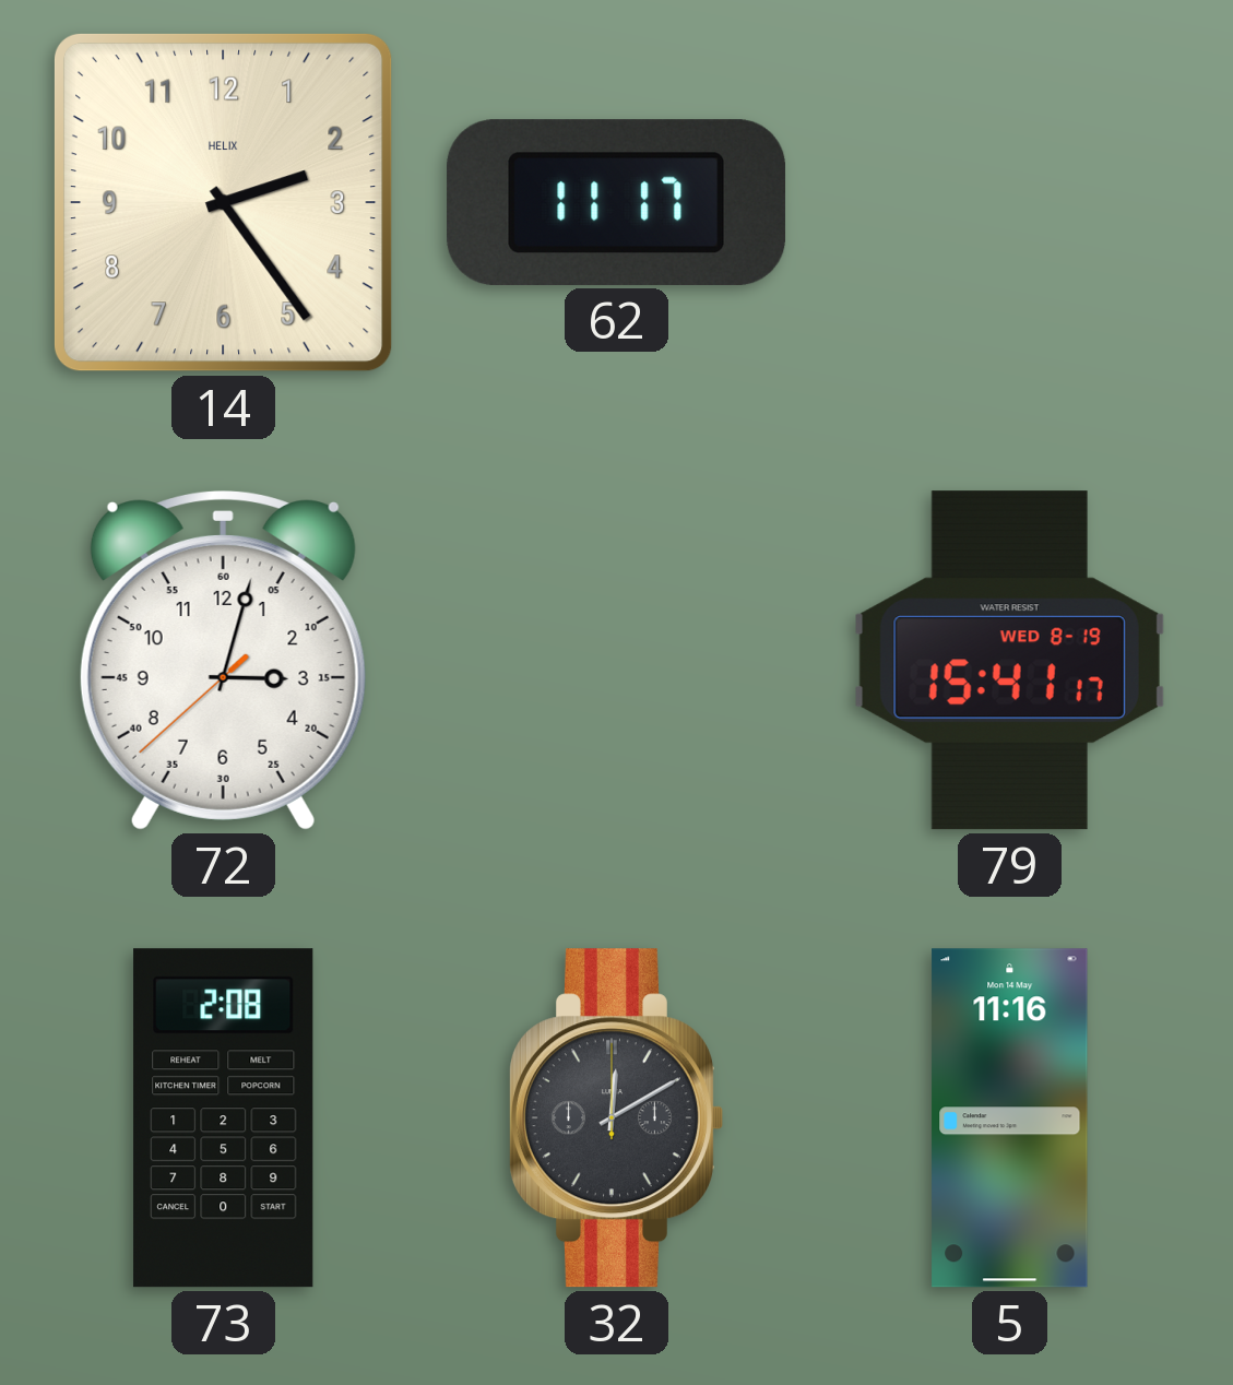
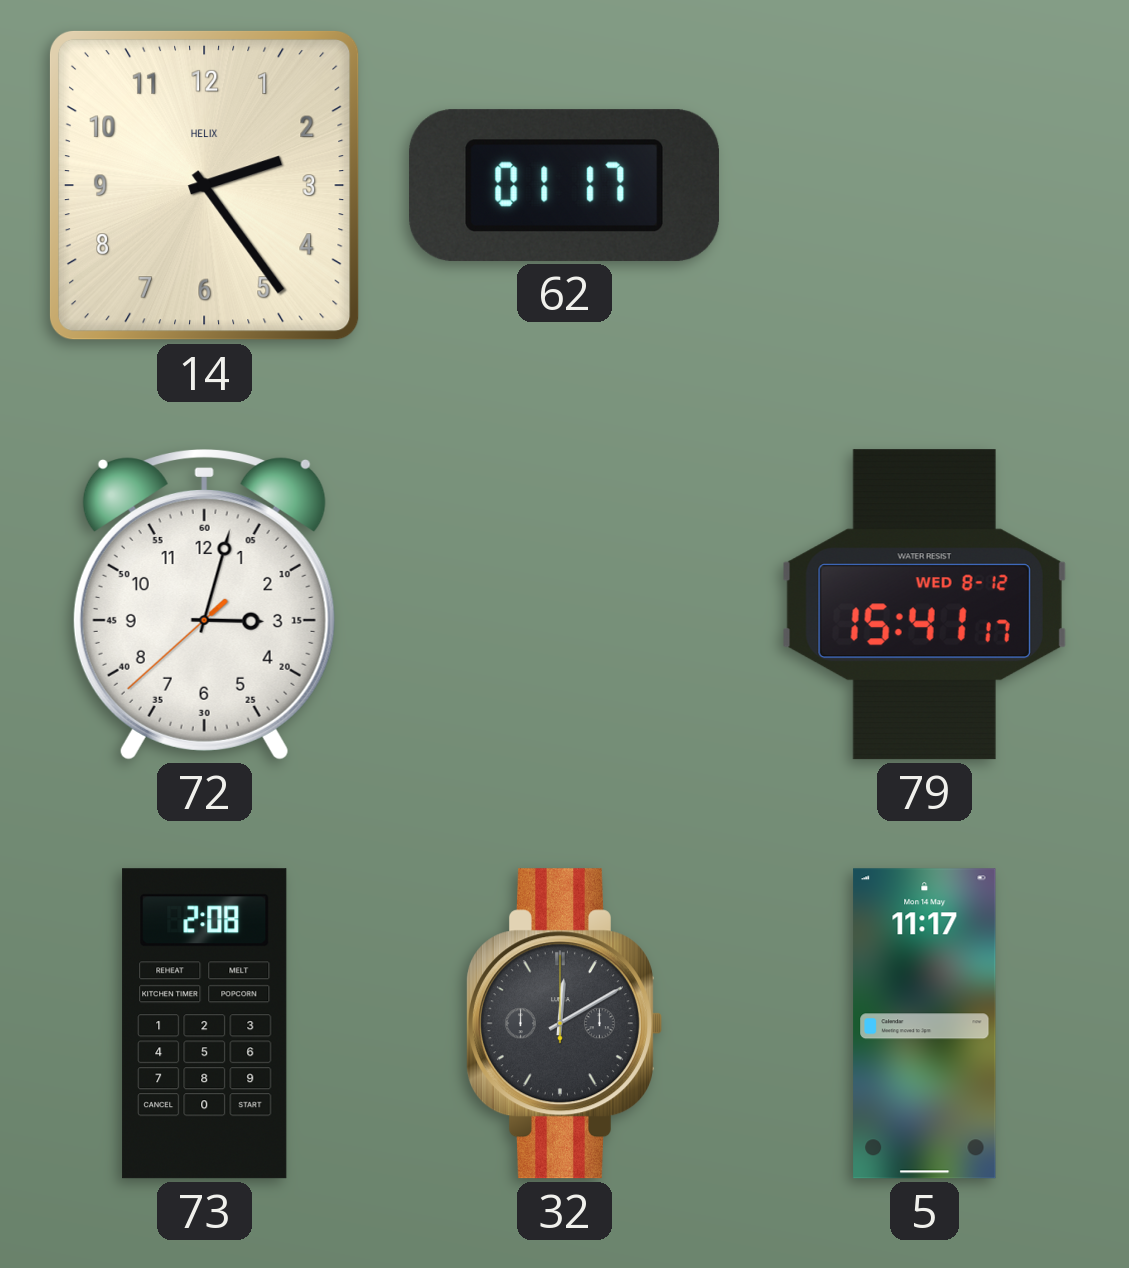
62: 11:17 -> 01:17
79 date: WED 8-19 -> WED 8-12
5: 11:16 -> 11:17
